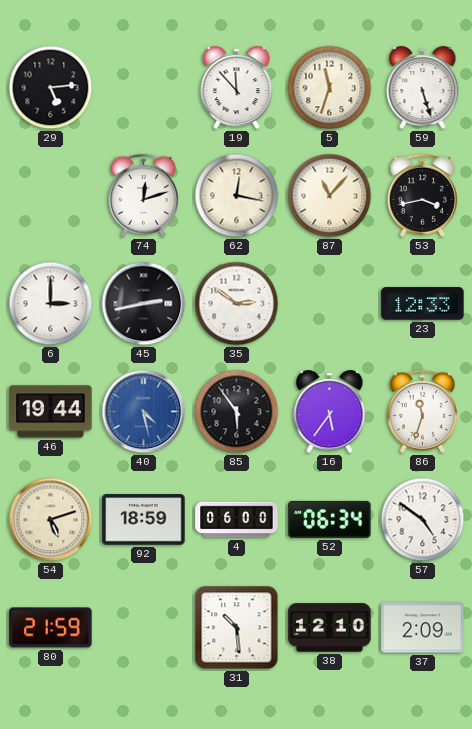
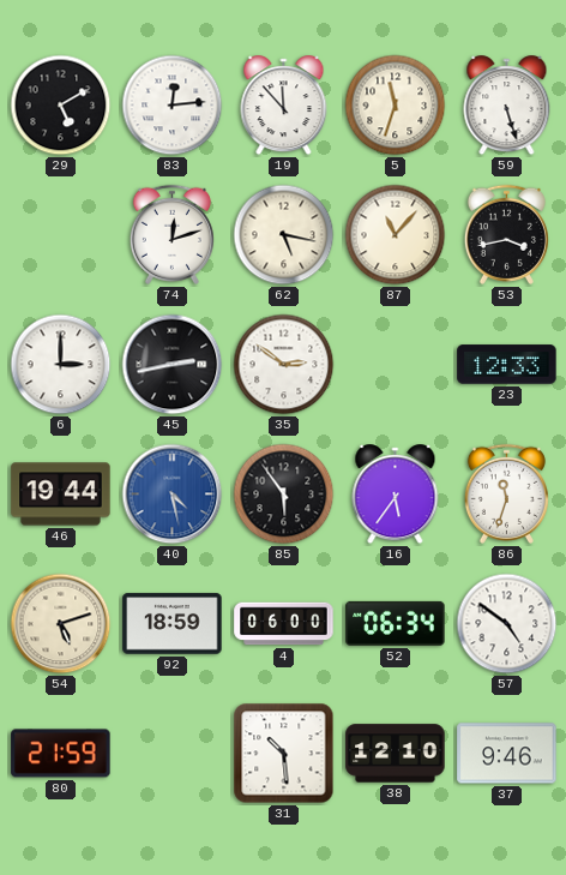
29: 5:14 -> 5:10
83: none -> 12:14
62: 12:17 -> 5:17
37: 2:09 -> 9:46
